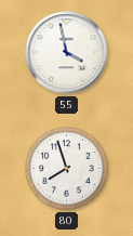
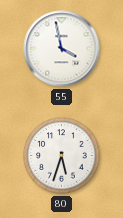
80: 7:57 -> 5:33
